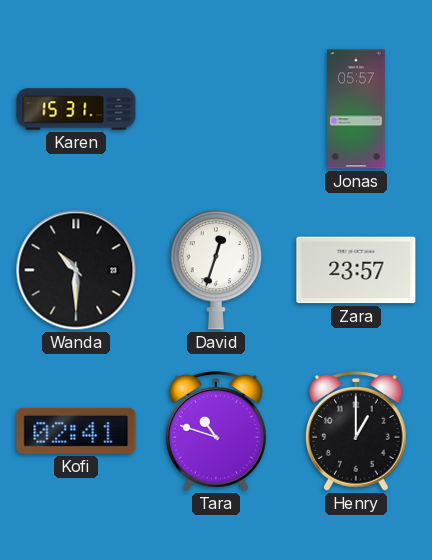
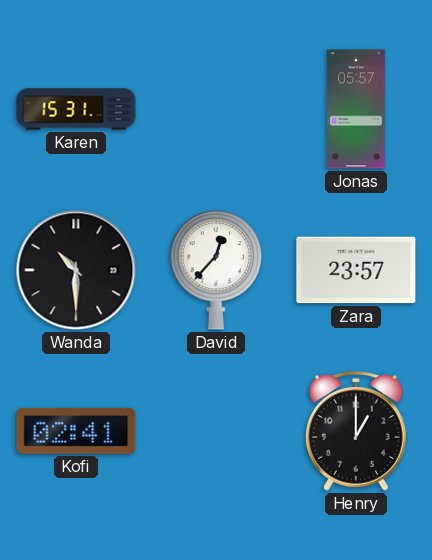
David: 12:33 -> 12:37
Tara: 10:48 -> none
